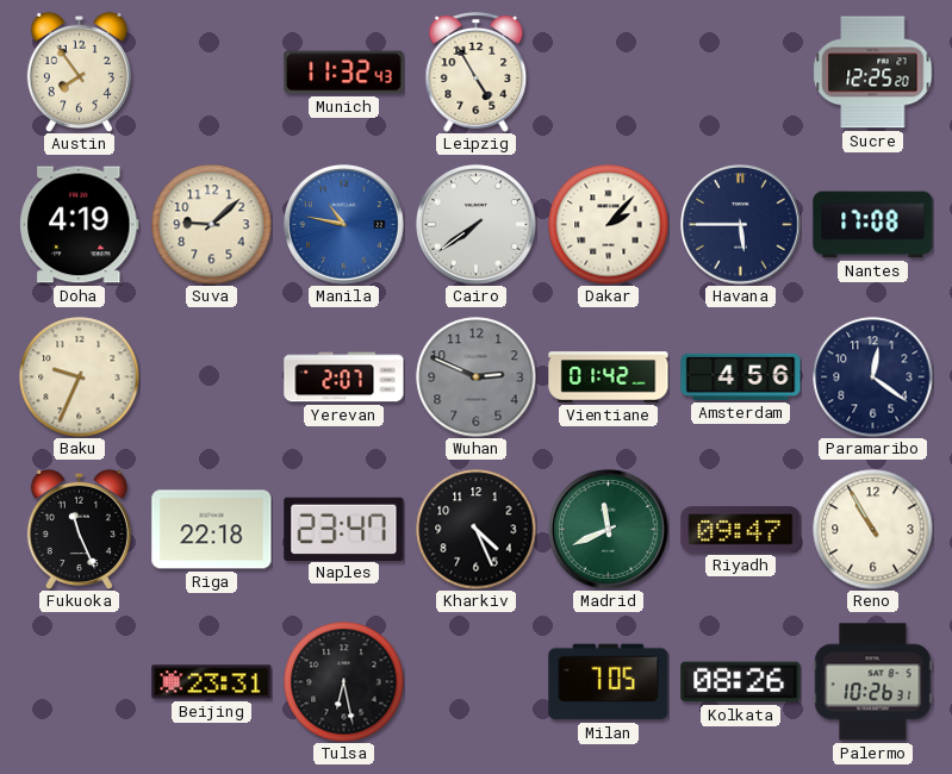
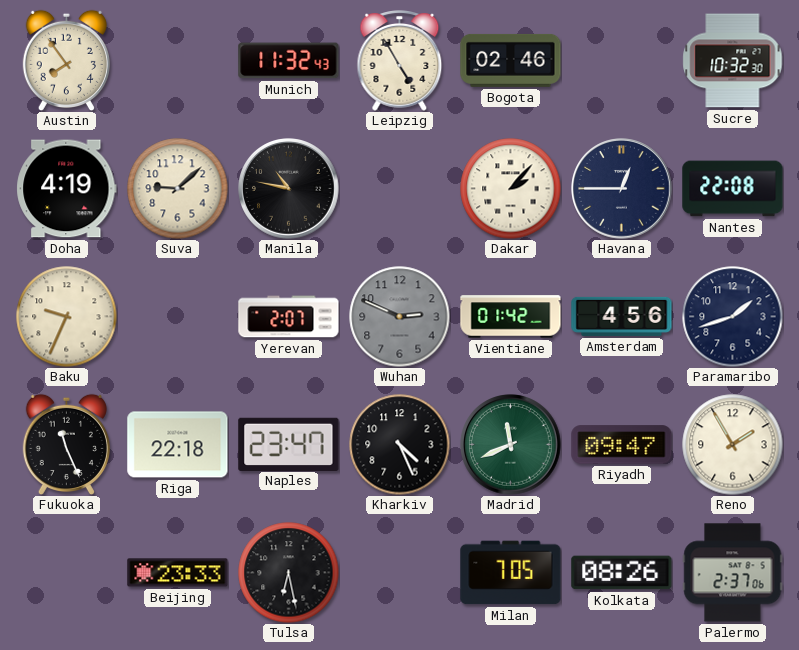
Bogota: none -> 02:46
Sucre: 12:25 -> 10:32
Manila dial: blue -> black
Cairo: 7:39 -> none
Havana: 5:45 -> 12:45
Nantes: 17:08 -> 22:08
Paramaribo: 12:21 -> 1:42
Reno: 10:55 -> 1:55
Beijing: 23:31 -> 23:33
Palermo: 10:26 -> 2:37
